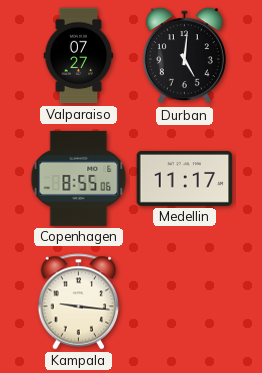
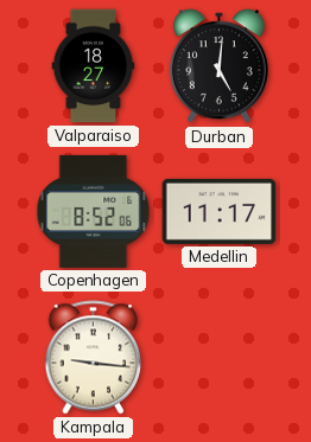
Valparaiso: 07:27 -> 18:27
Copenhagen: 8:55 -> 8:52
